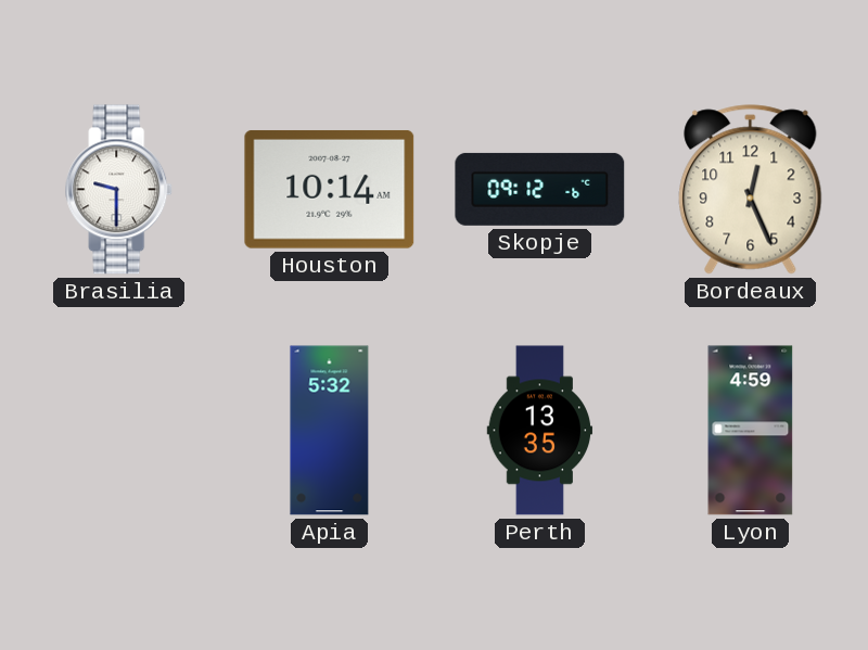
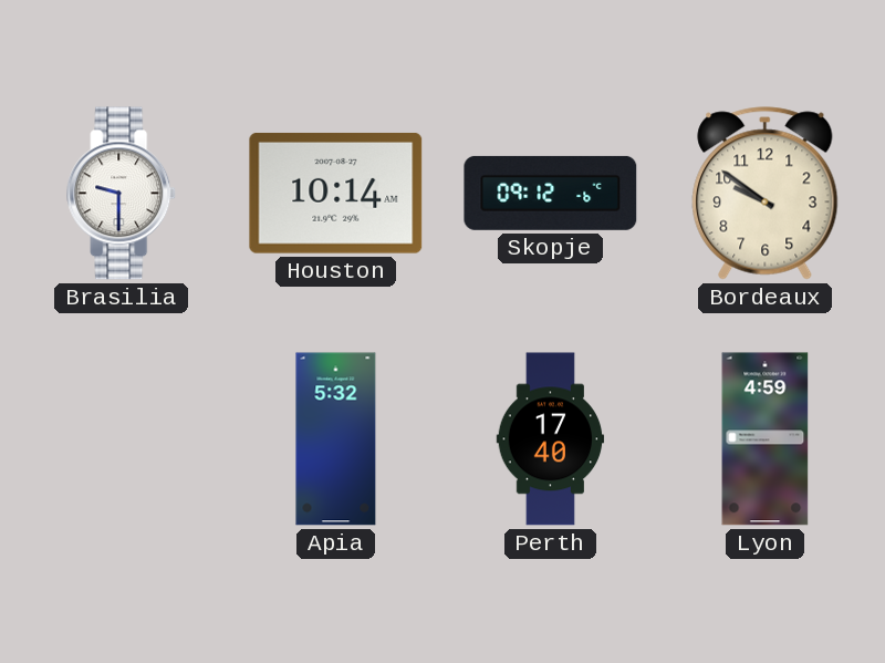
Bordeaux: 12:26 -> 9:51
Perth: 13:35 -> 17:40
